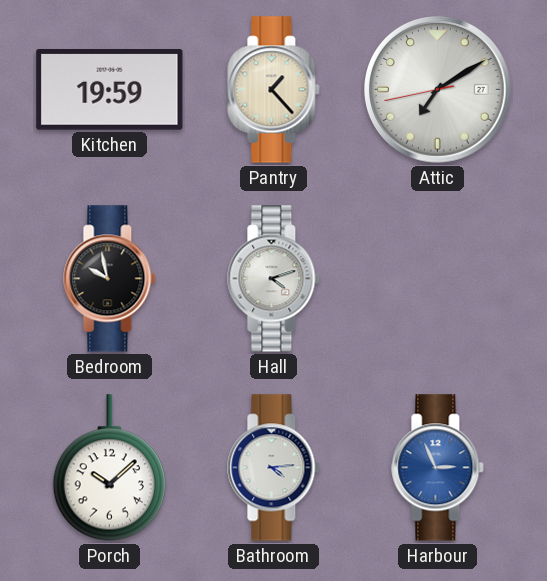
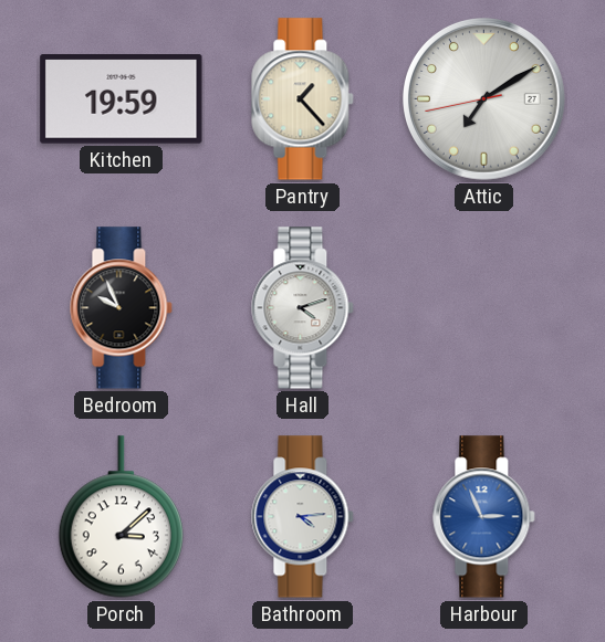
Bedroom: 9:58 -> 9:56
Porch: 10:08 -> 3:08
